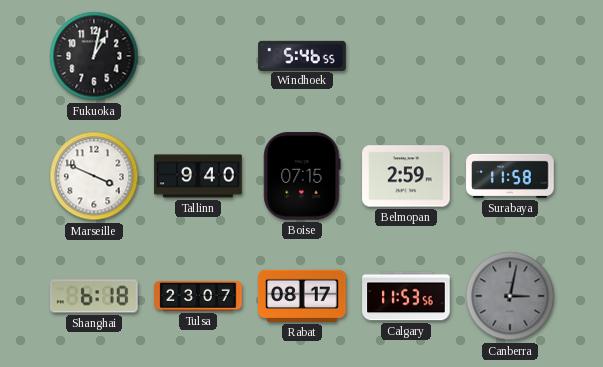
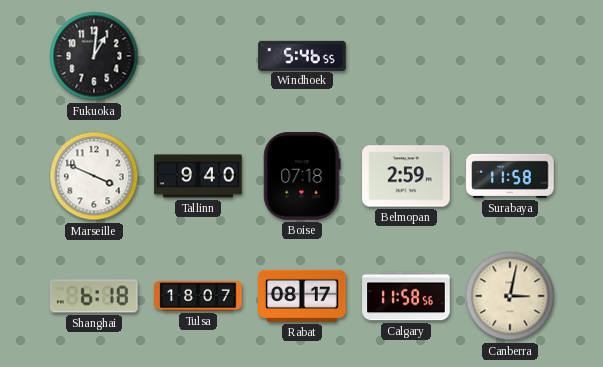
Fukuoka: 1:02 -> 1:01
Boise: 07:15 -> 07:18
Tulsa: 23:07 -> 18:07
Calgary: 11:53 -> 11:58
Canberra dial: grey -> cream
